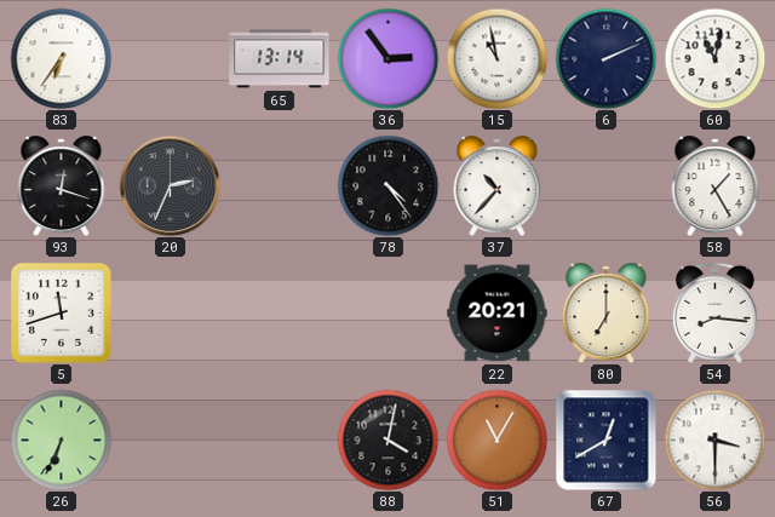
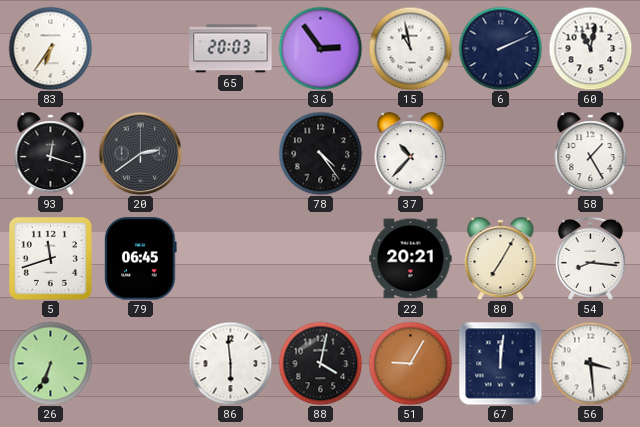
65: 13:14 -> 20:03
20: 2:34 -> 2:39
79: none -> 06:45
80: 7:00 -> 7:05
86: none -> 5:59
51: 11:05 -> 9:05
67: 12:40 -> 12:01
56: 3:30 -> 3:29
